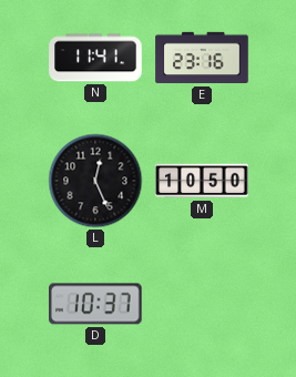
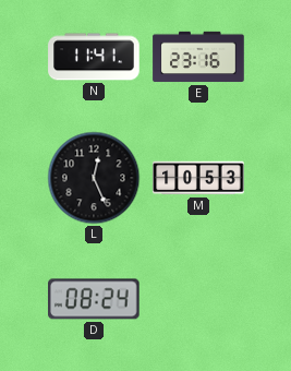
M: 10:50 -> 10:53
D: 10:37 -> 08:24
